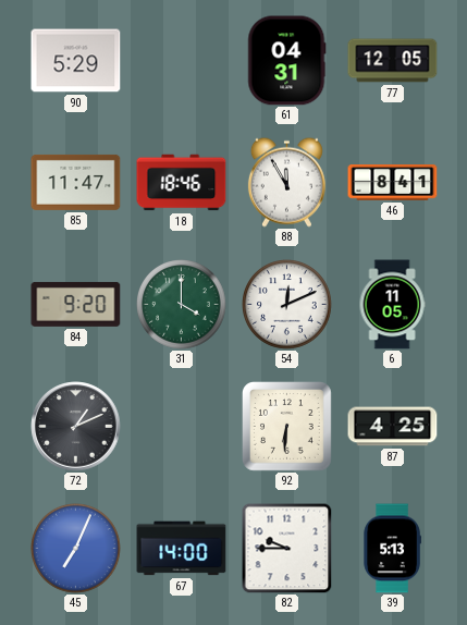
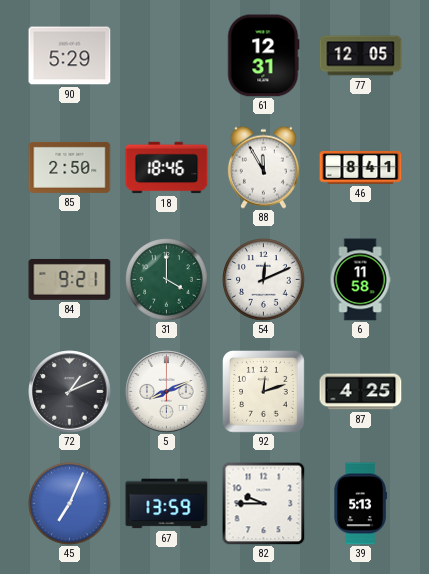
61: 04:31 -> 12:31
85: 11:47 -> 2:50
84: 9:20 -> 9:21
6: 11:05 -> 11:58
5: none -> 8:11
92: 6:31 -> 12:12
67: 14:00 -> 13:59
